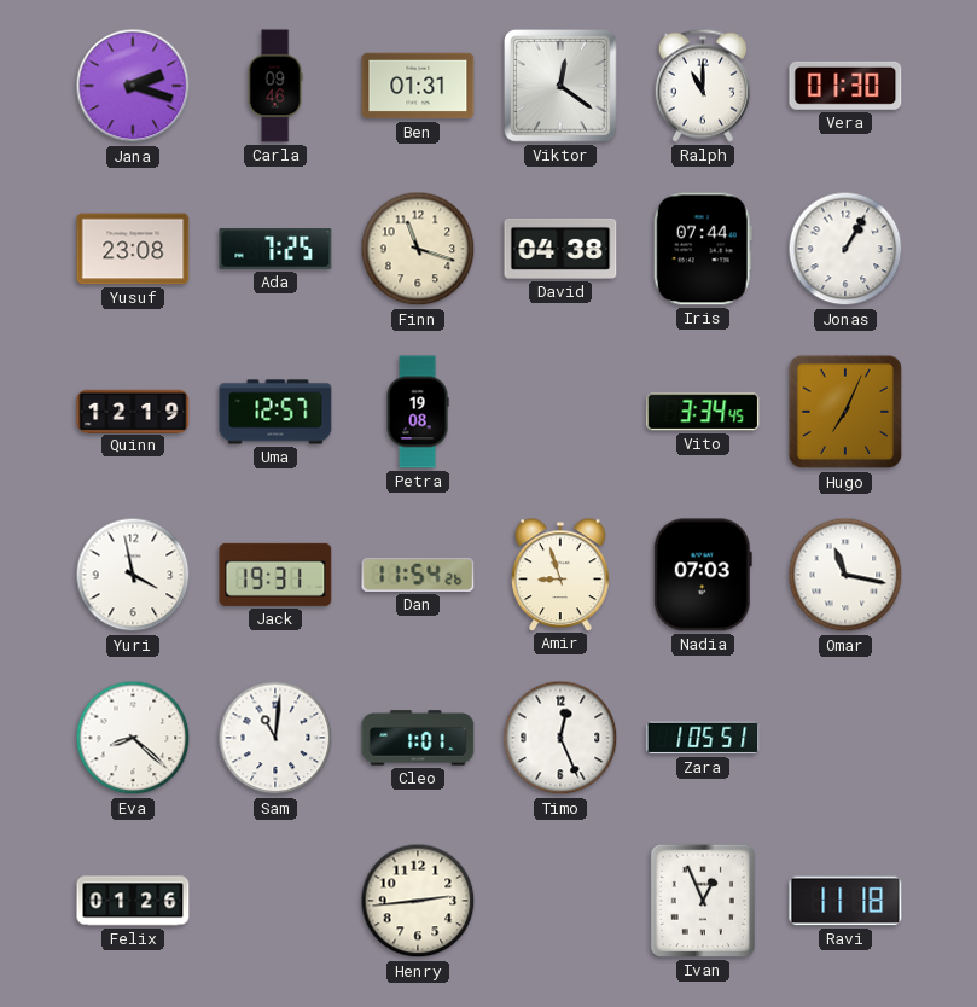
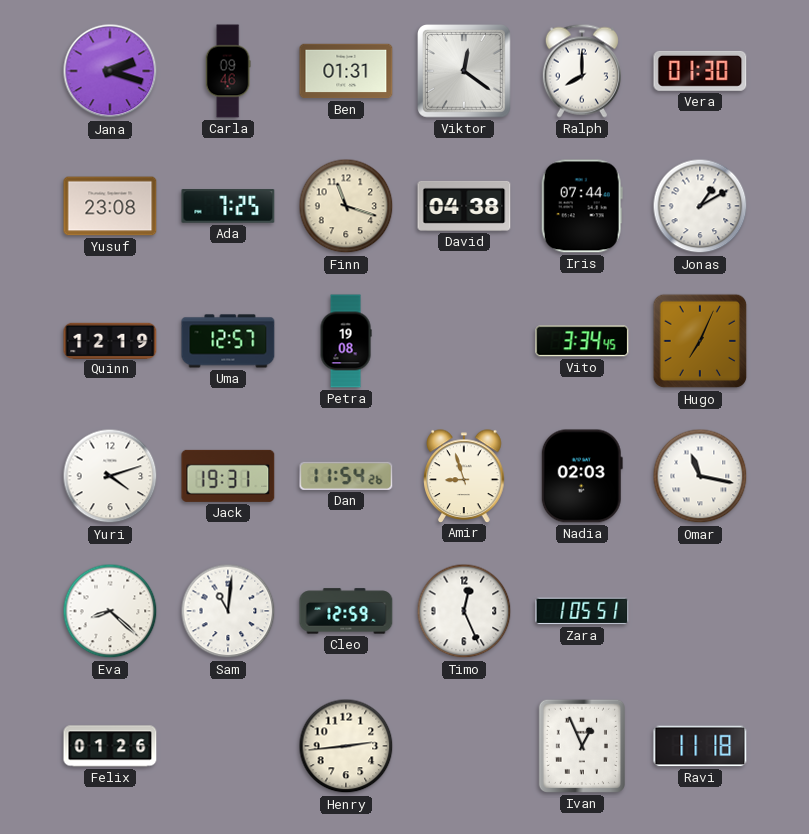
Ralph: 11:00 -> 8:00
Jonas: 1:05 -> 1:10
Yuri: 3:58 -> 4:12
Nadia: 07:03 -> 02:03
Cleo: 1:01 -> 12:59
